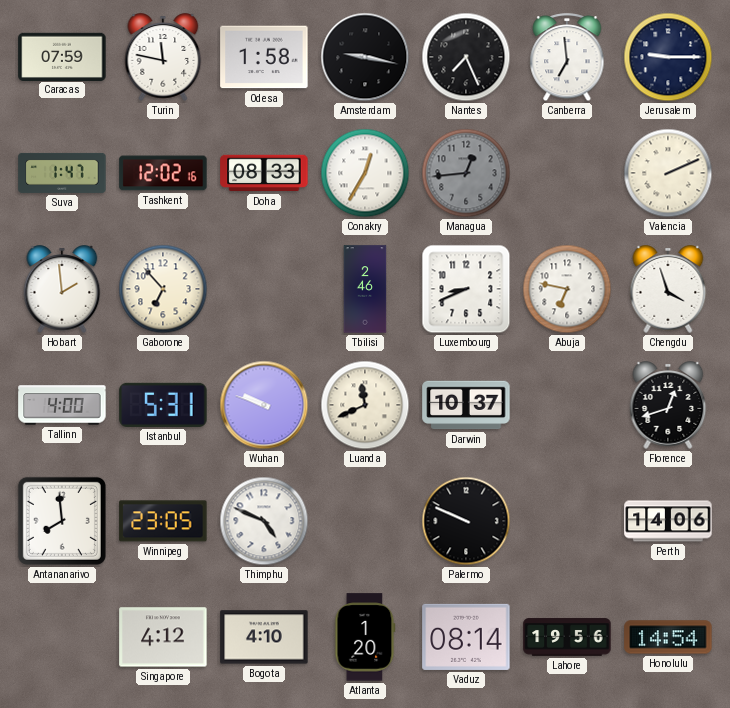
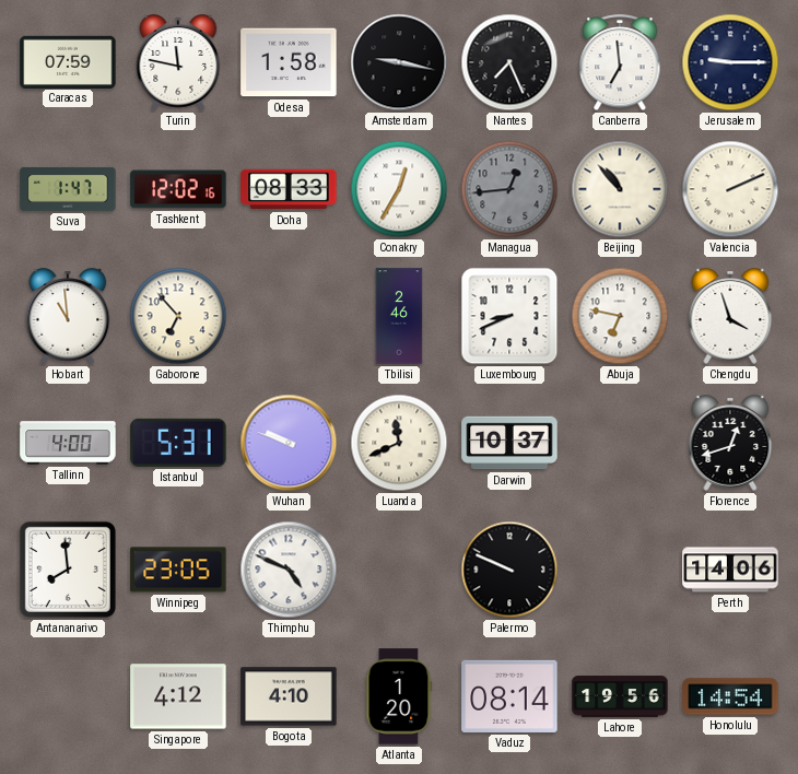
Beijing: none -> 10:53
Hobart: 1:59 -> 10:59
